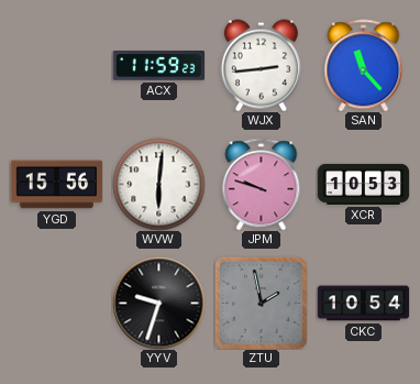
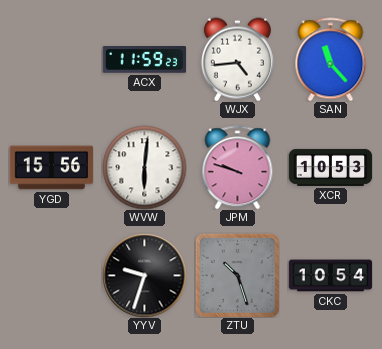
WJX: 2:44 -> 4:44
ZTU: 1:58 -> 10:27
